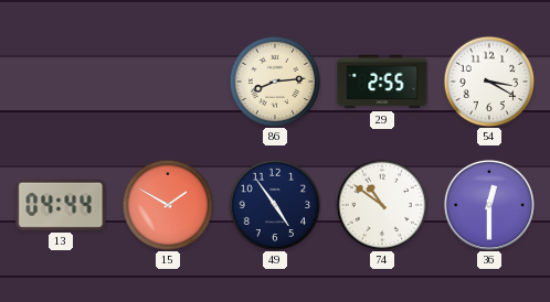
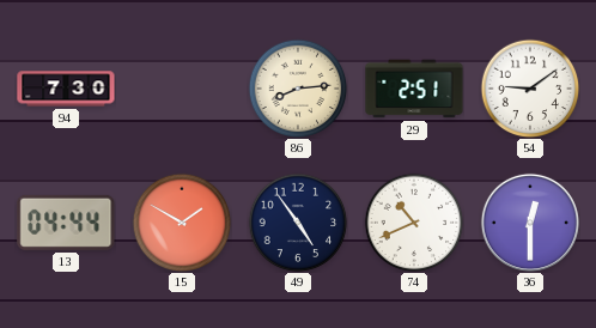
94: none -> 7:30
29: 2:55 -> 2:51
54: 3:20 -> 9:09
74: 10:51 -> 10:41
